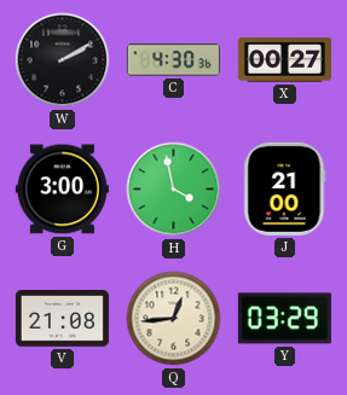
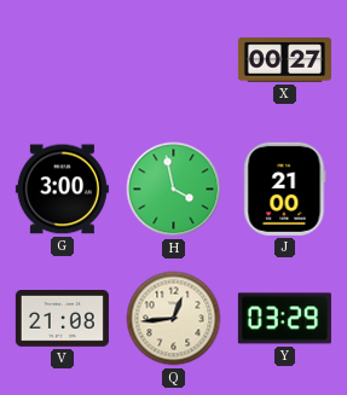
W: 2:10 -> none
C: 4:30 -> none
